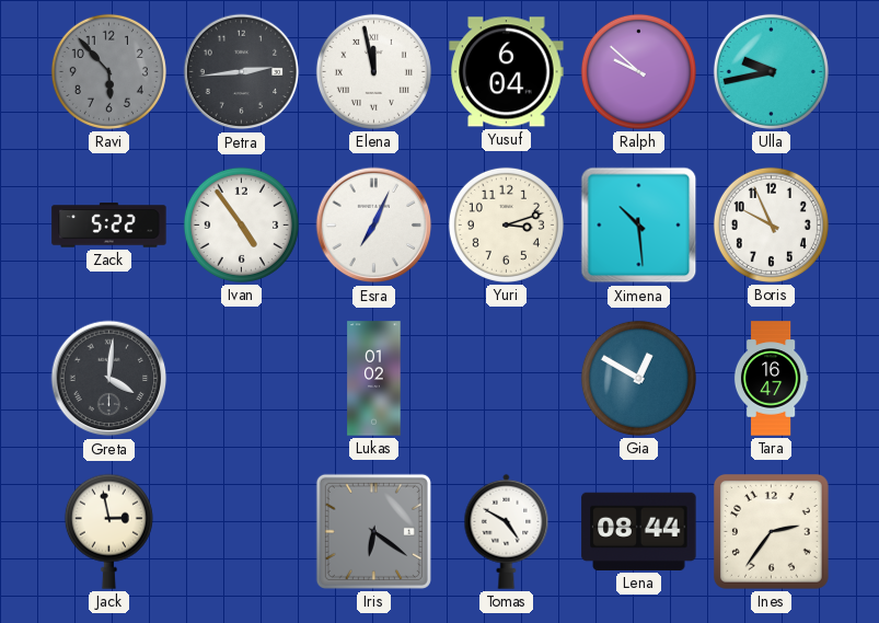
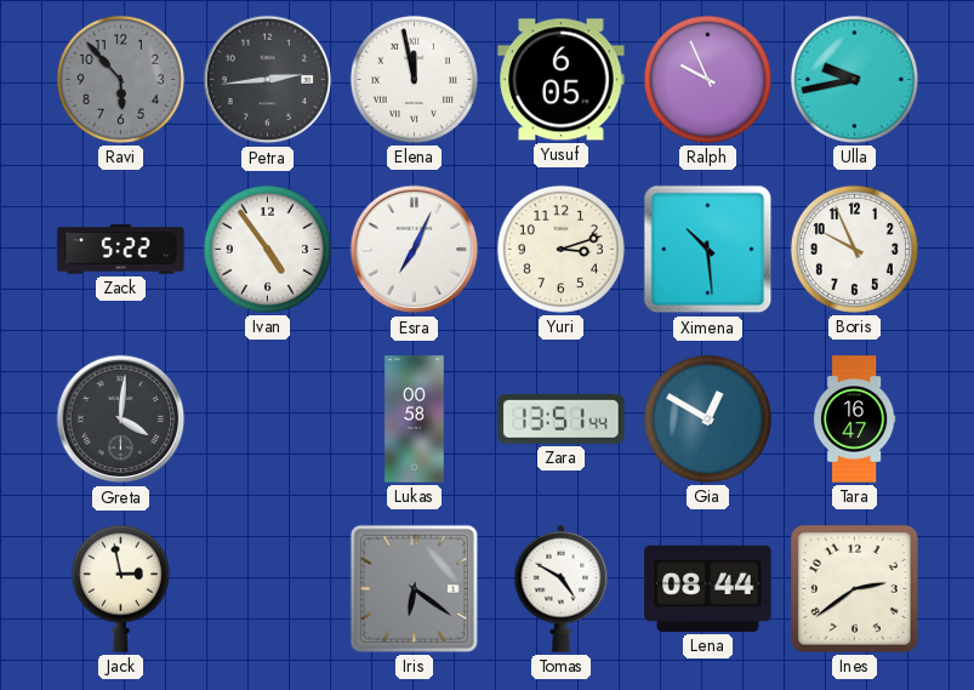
Yusuf: 6:04 -> 6:05
Ralph: 9:52 -> 9:56
Lukas: 01:02 -> 00:58
Zara: none -> 13:51
Ines: 2:36 -> 2:39
